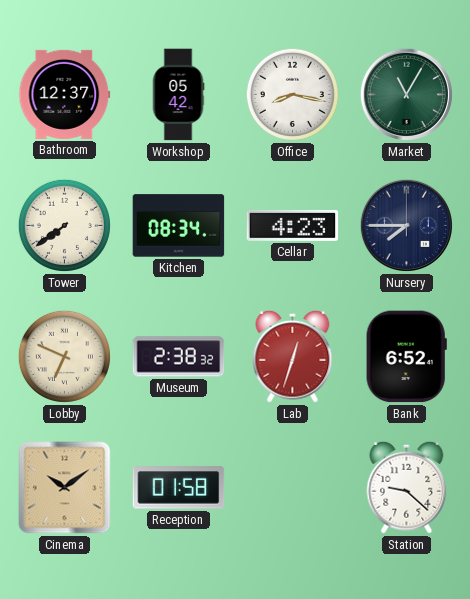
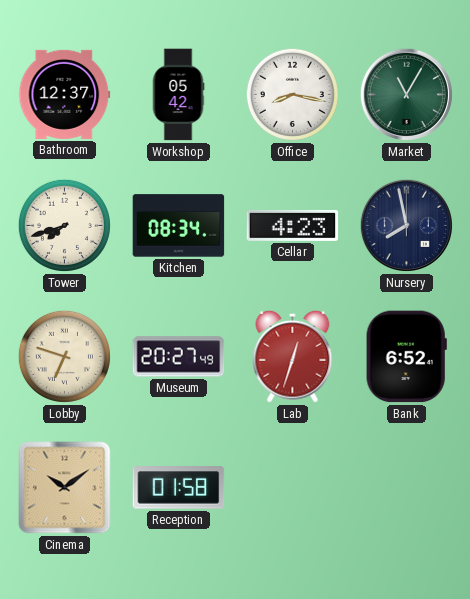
Tower: 7:39 -> 7:42
Nursery: 7:45 -> 7:58
Lobby: 6:49 -> 6:48
Museum: 2:38 -> 20:27
Station: 9:22 -> none
